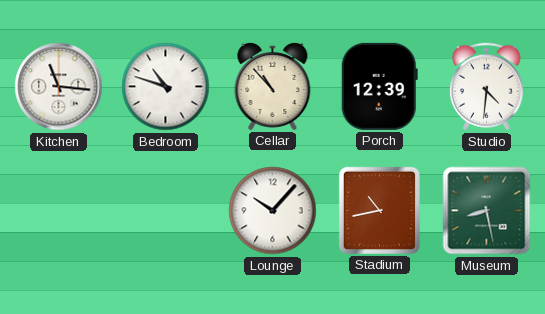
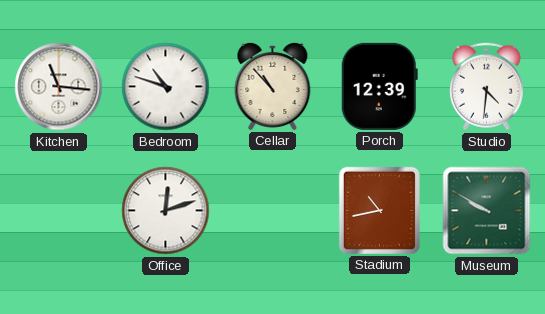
Office: none -> 12:12
Lounge: 10:07 -> none
Museum: 8:28 -> 9:50
